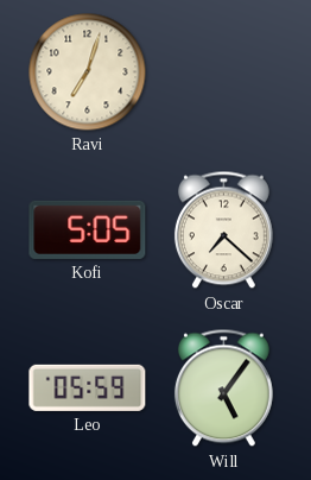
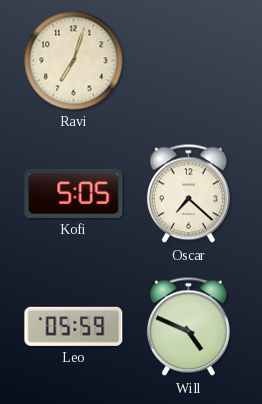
Will: 5:06 -> 4:49
